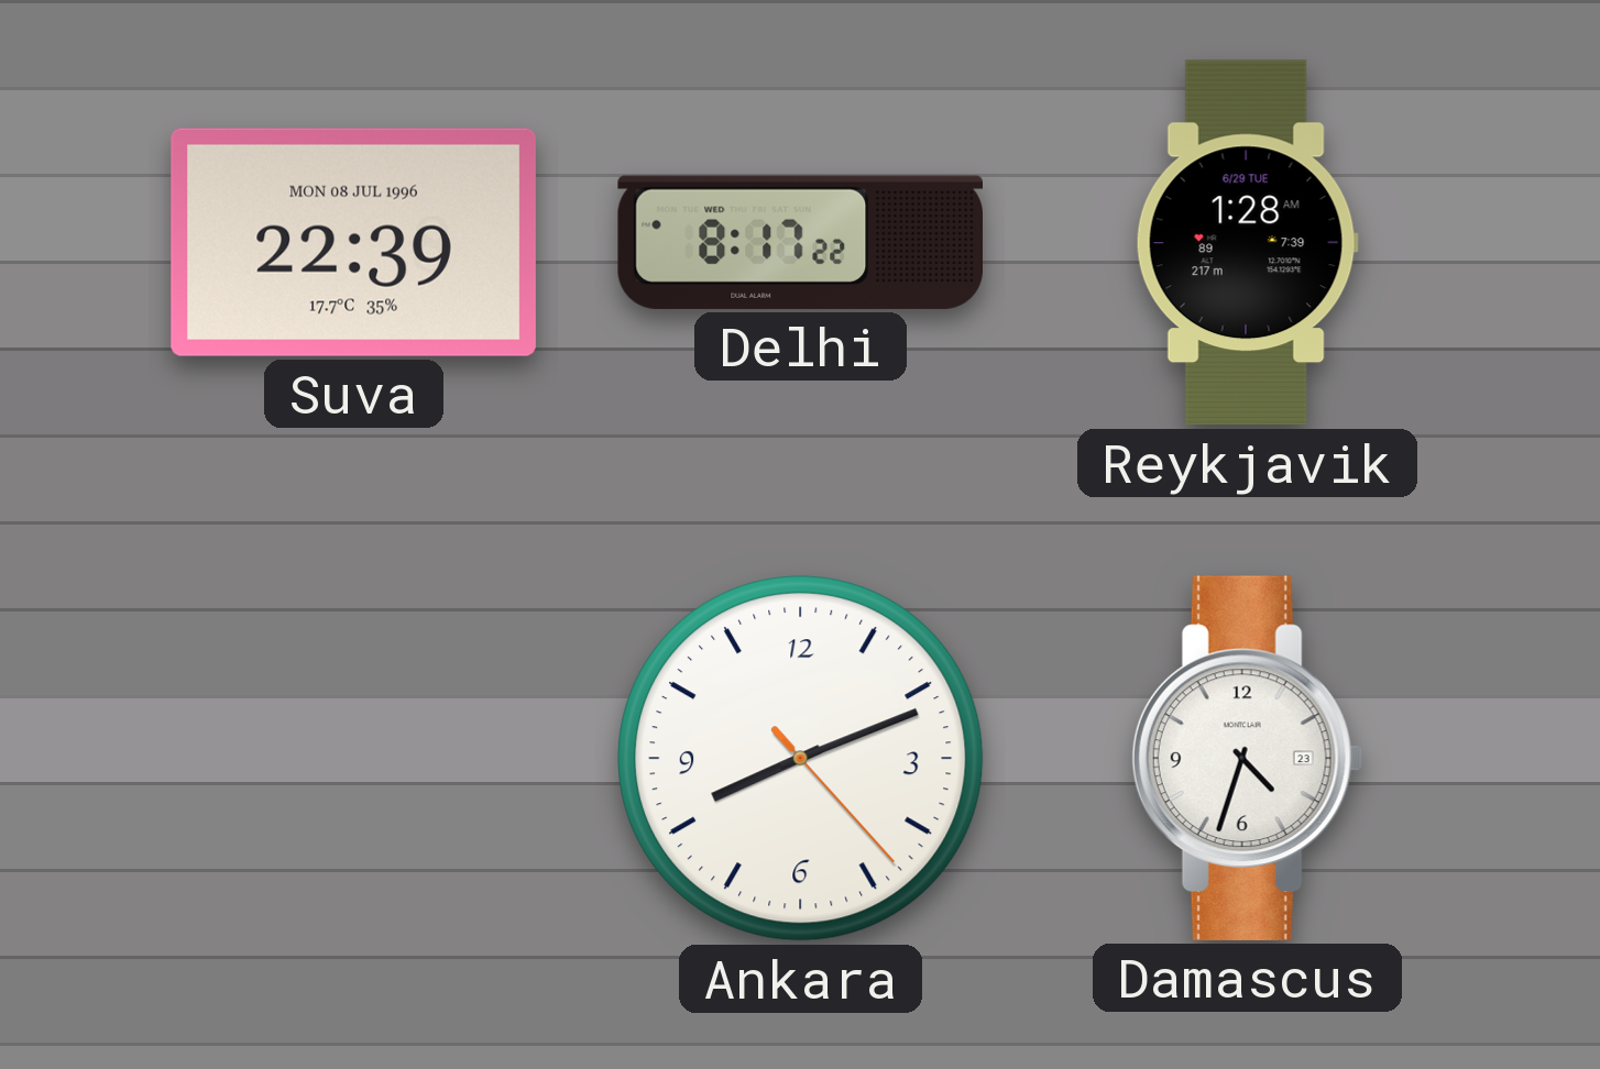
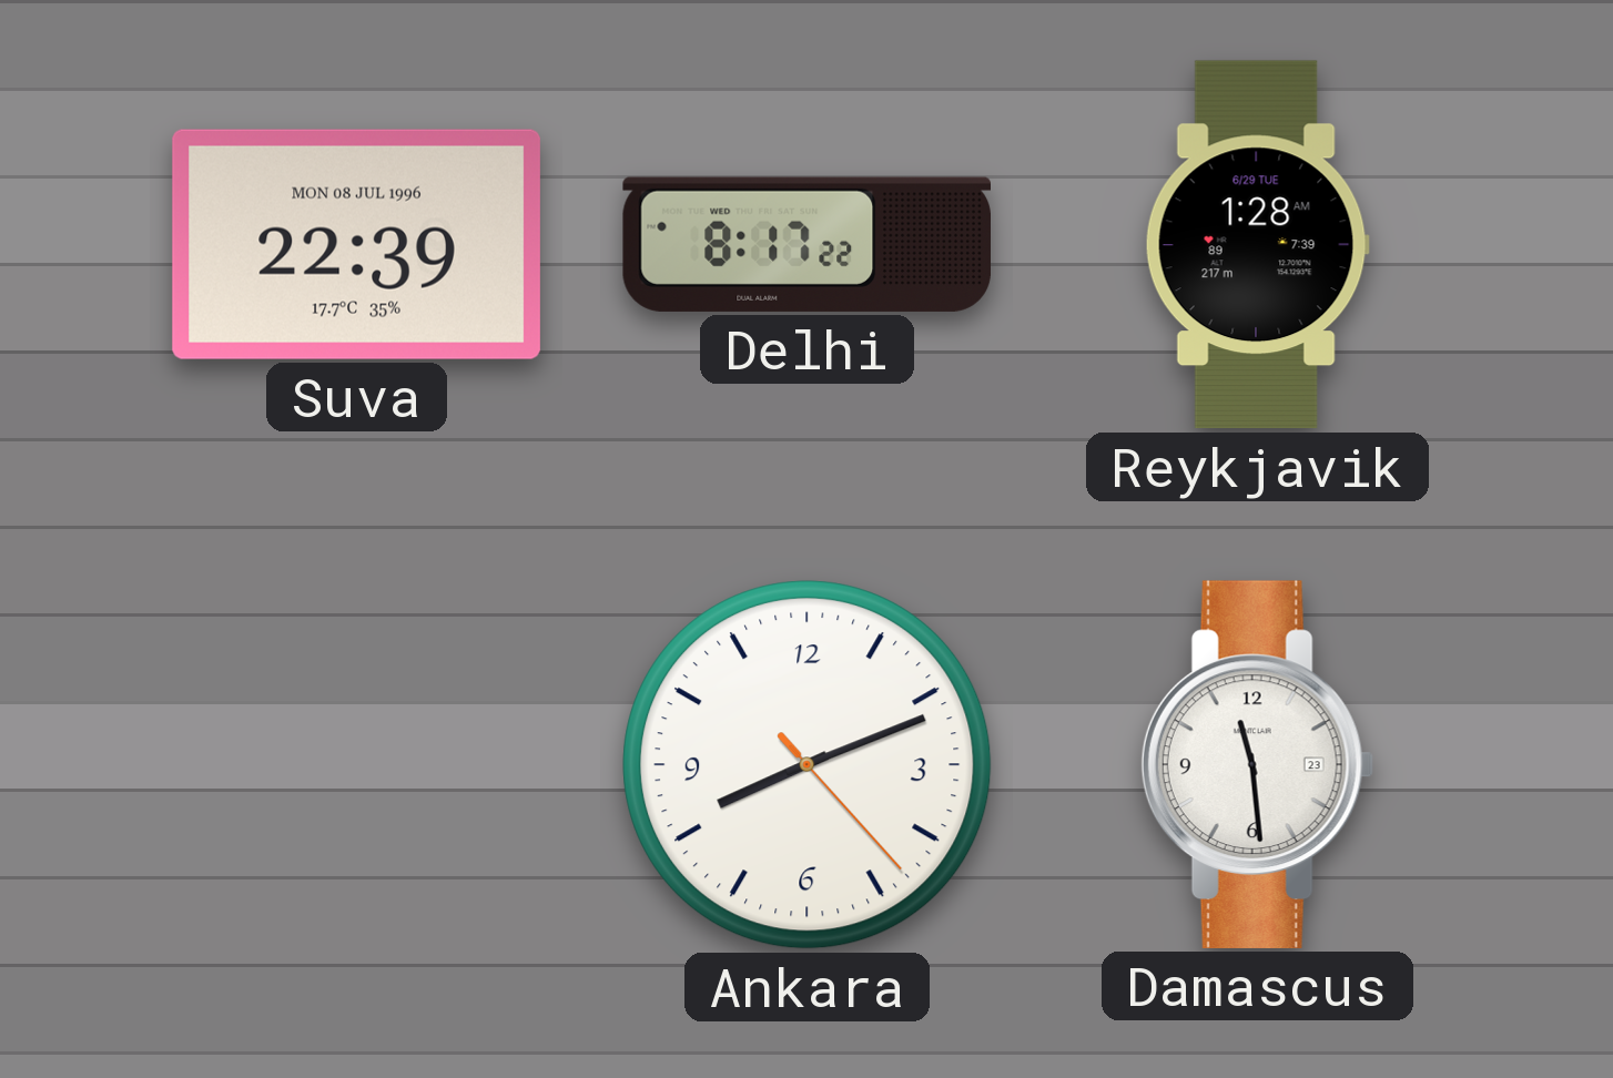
Damascus: 4:33 -> 11:29
